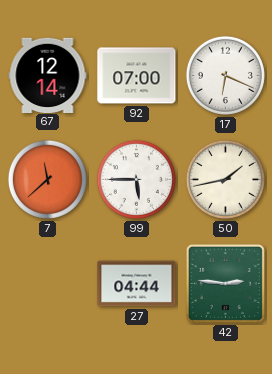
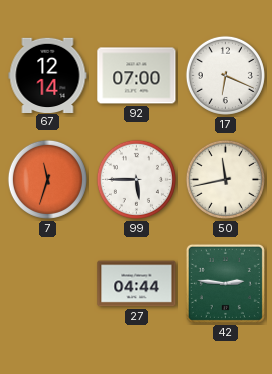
7: 11:38 -> 11:33
50: 1:43 -> 11:43
